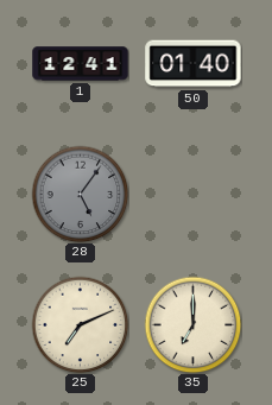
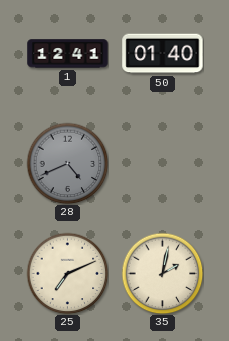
28: 5:06 -> 4:41
35: 7:00 -> 2:02
